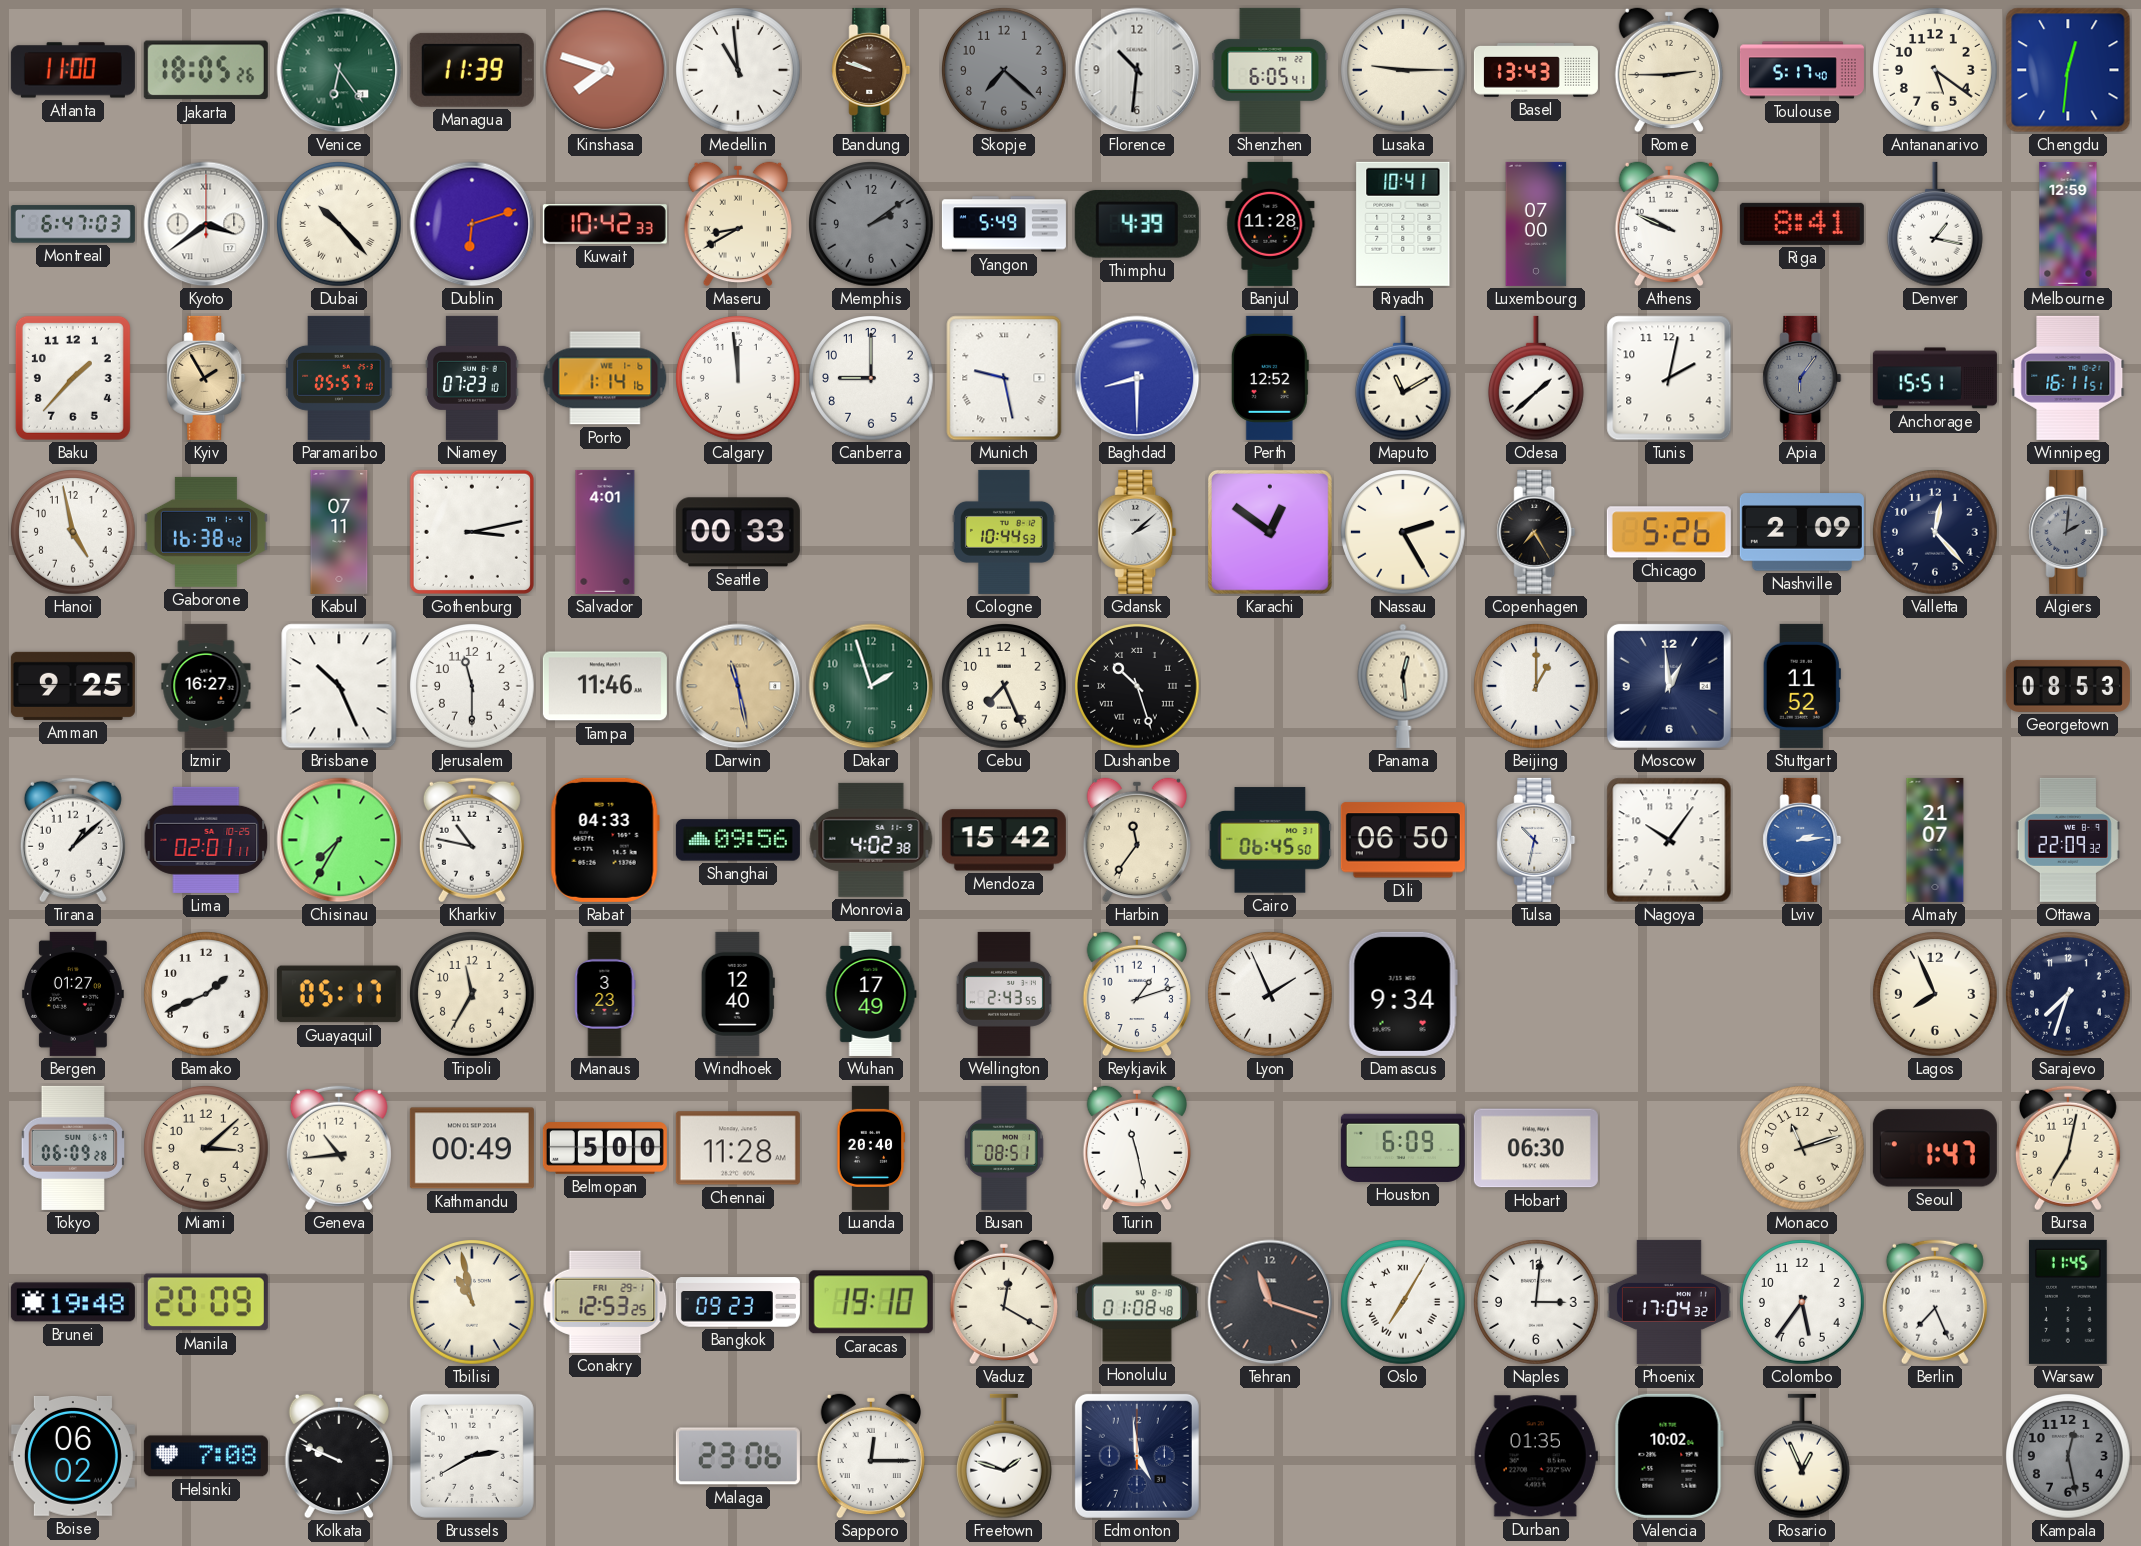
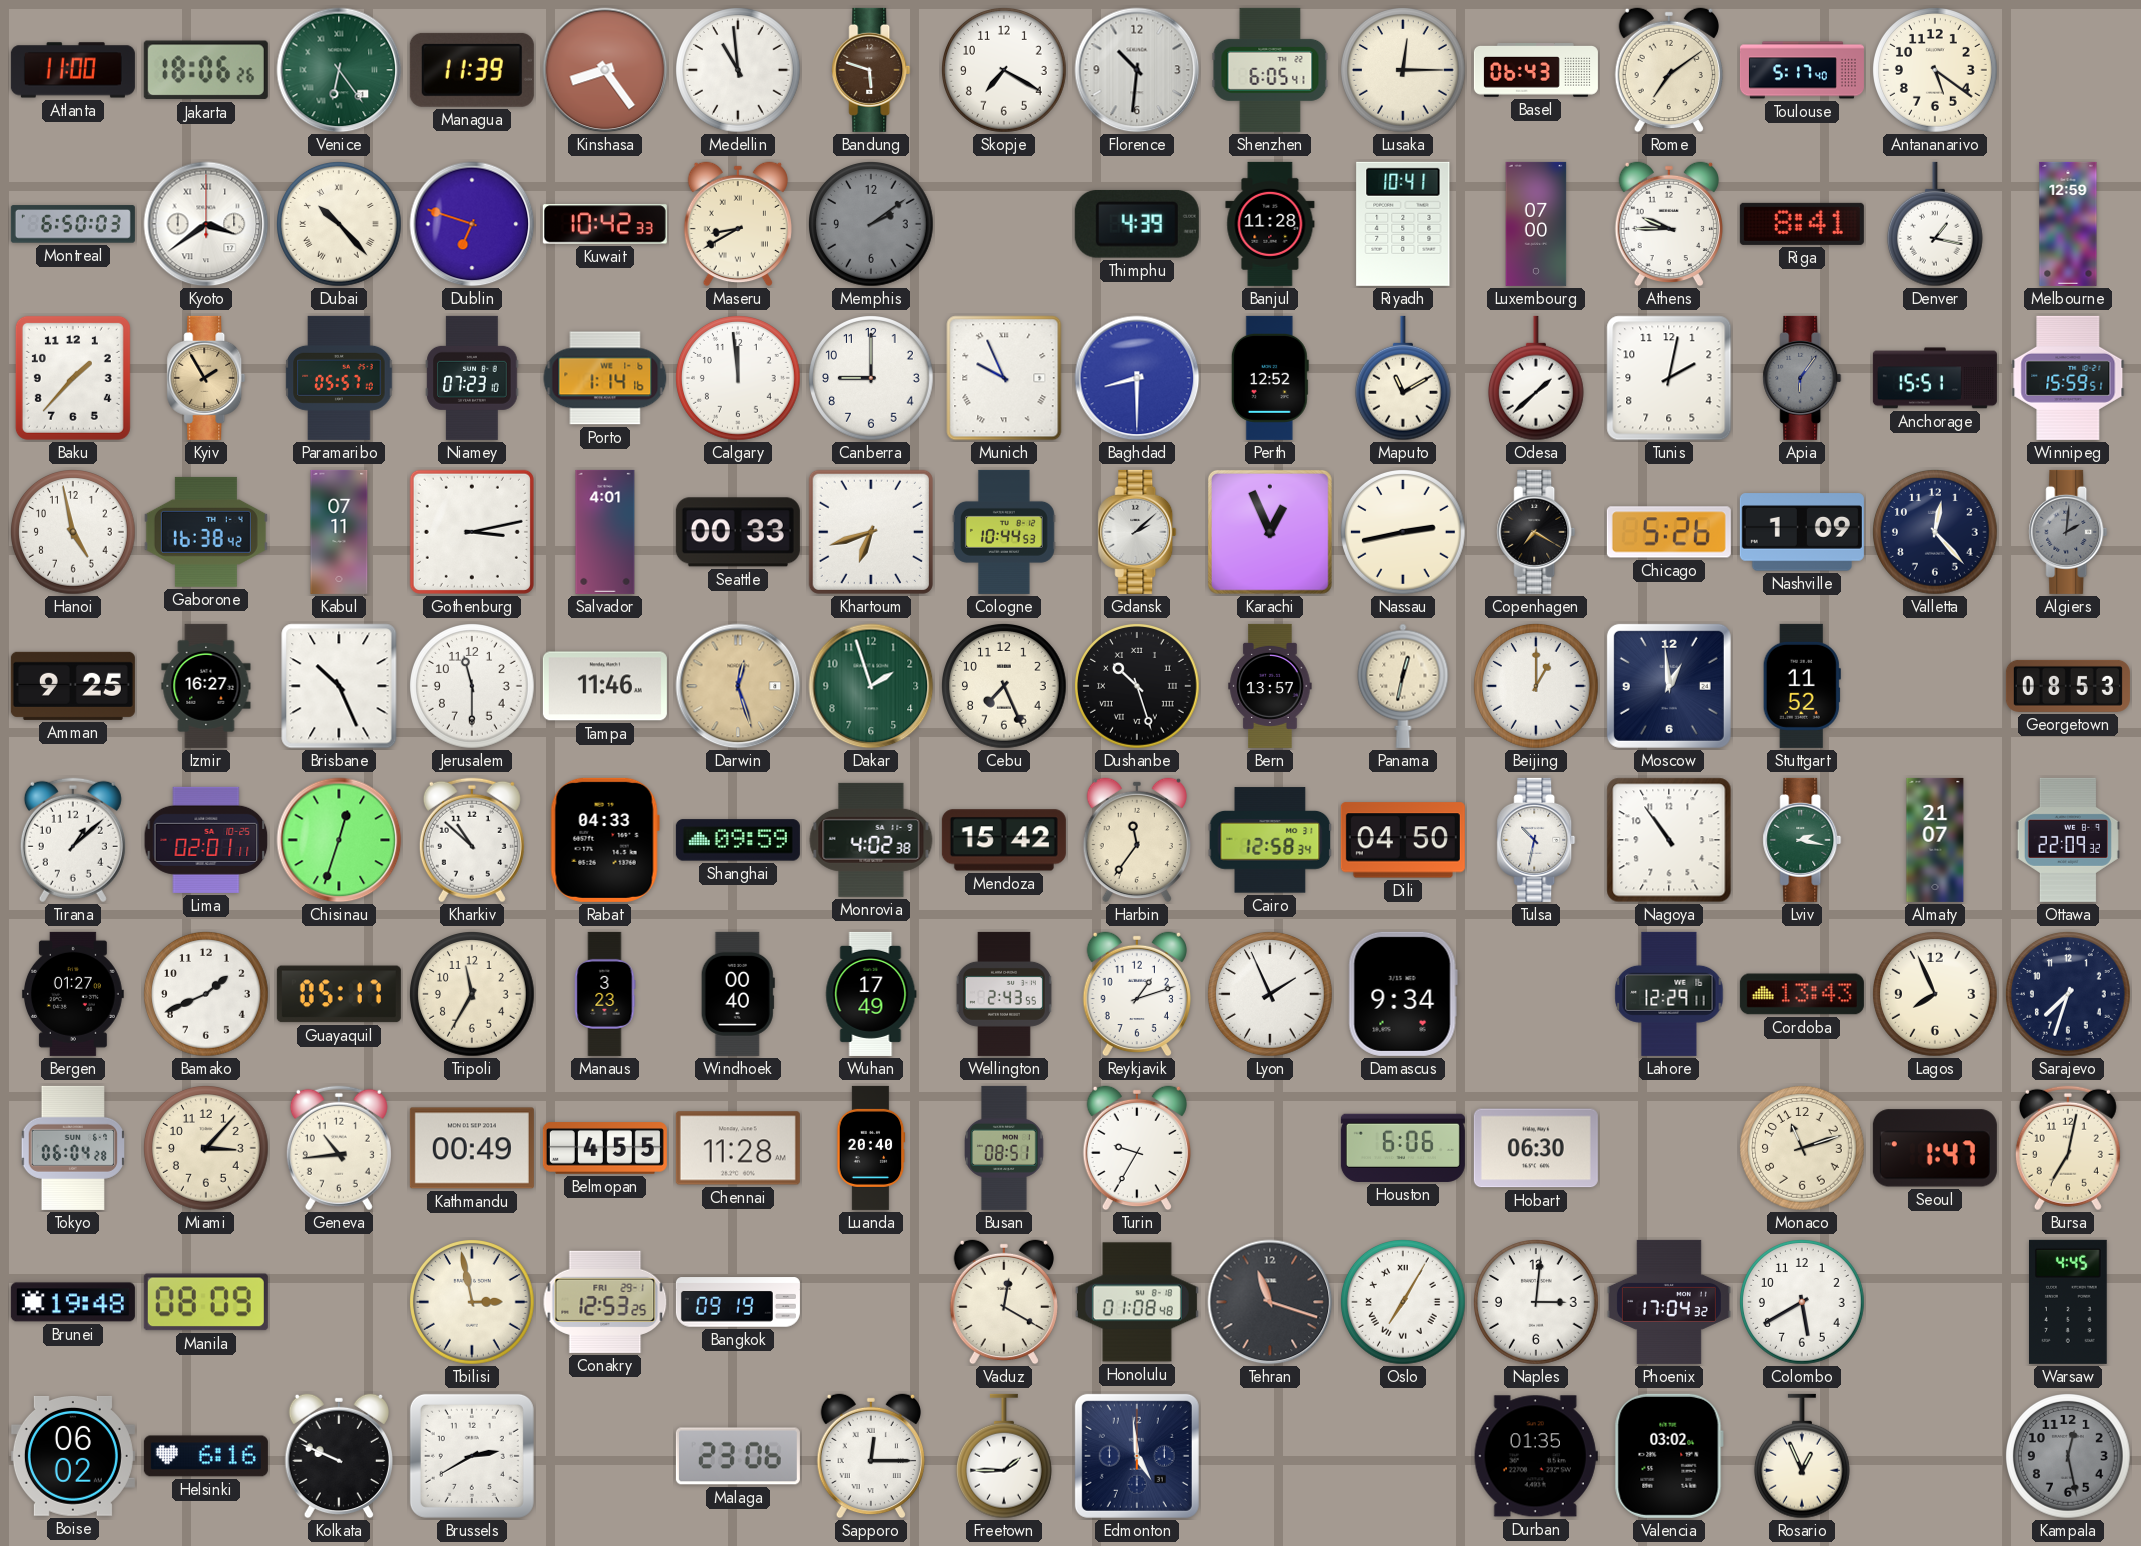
Jakarta: 18:05 -> 18:06
Kinshasa: 7:48 -> 8:24
Bandung: 9:48 -> 5:48
Skopje: 7:22 -> 7:20
Skopje dial: grey -> white
Lusaka: 9:15 -> 12:15
Basel: 13:43 -> 06:43
Rome: 2:45 -> 7:09
Chengdu: 12:31 -> none
Montreal: 6:47 -> 6:50
Dublin: 6:12 -> 6:48
Yangon: 5:49 -> none
Athens: 9:49 -> 9:45
Munich: 9:28 -> 9:56
Winnipeg: 16:11 -> 15:59
Khartoum: none -> 6:42
Karachi: 12:51 -> 12:56
Nassau: 2:25 -> 2:43
Copenhagen: 7:25 -> 7:20
Nashville: 2:09 -> 1:09
Darwin: 11:28 -> 12:27
Bern: none -> 13:57
Panama: 12:29 -> 12:32
Chisinau: 7:35 -> 12:33
Kharkiv: 10:47 -> 10:52
Shanghai: 09:56 -> 09:59
Cairo: 06:45 -> 12:58
Dili: 06:50 -> 04:50
Nagoya: 10:06 -> 10:54
Lviv: 2:14 -> 2:17
Lviv dial: blue -> green
Windhoek: 12:40 -> 00:40
Lahore: none -> 12:29
Cordoba: none -> 13:43
Tokyo: 06:09 -> 06:04
Miami: 3:08 -> 3:07
Belmopan: 5:00 -> 4:55
Turin: 11:28 -> 9:35
Houston: 6:09 -> 6:06
Manila: 20:09 -> 08:09
Tbilisi: 10:58 -> 2:58
Bangkok: 09:23 -> 09:19
Caracas: 19:10 -> none
Colombo: 5:36 -> 5:40
Berlin: 7:26 -> none
Warsaw: 11:45 -> 4:45
Helsinki: 7:08 -> 6:16
Freetown: 1:48 -> 1:45
Valencia: 10:02 -> 03:02
